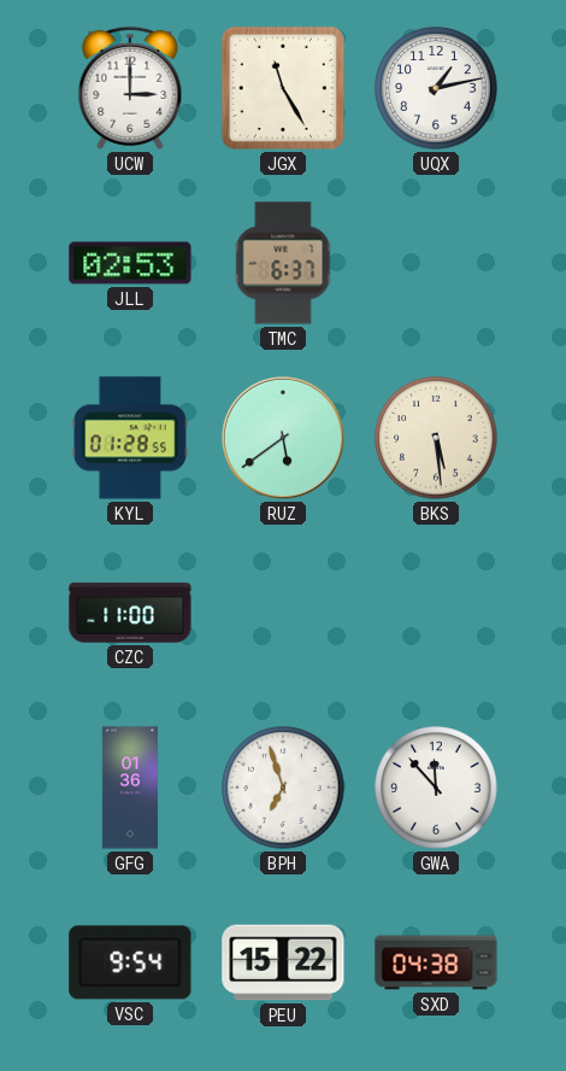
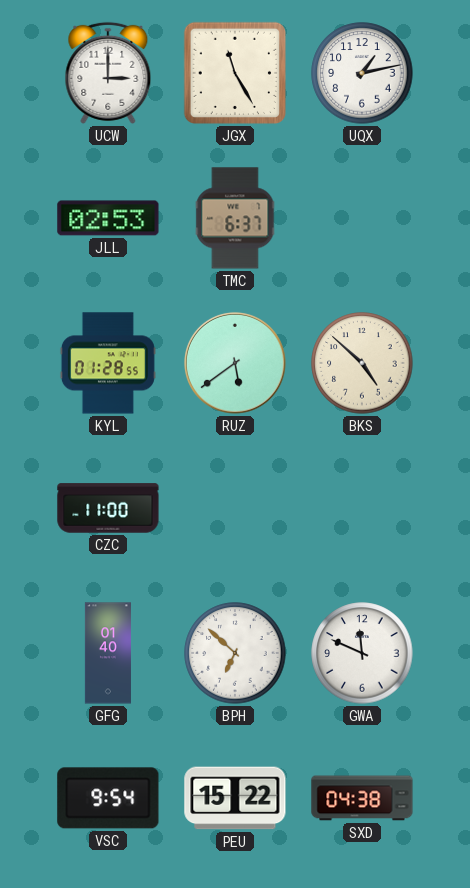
BKS: 5:29 -> 4:52
GFG: 01:36 -> 01:40
BPH: 6:57 -> 6:52
GWA: 11:53 -> 11:49
